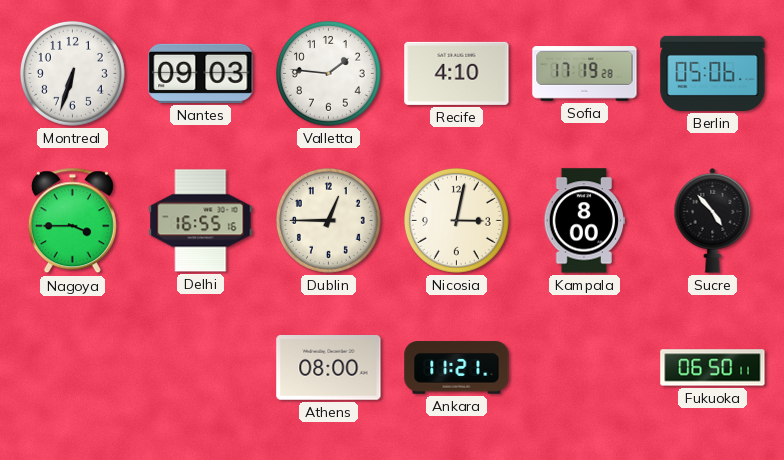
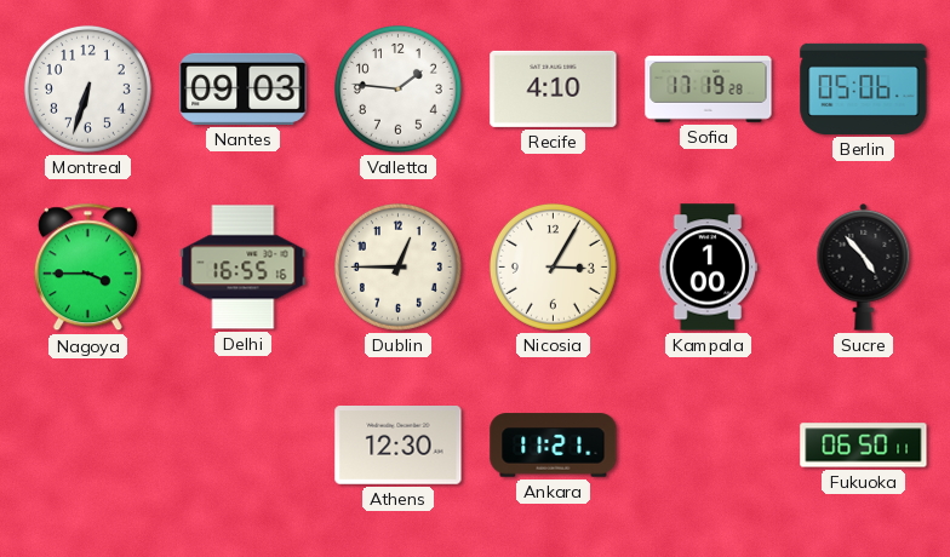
Nicosia: 3:02 -> 3:05
Kampala: 8:00 -> 1:00
Athens: 08:00 -> 12:30
